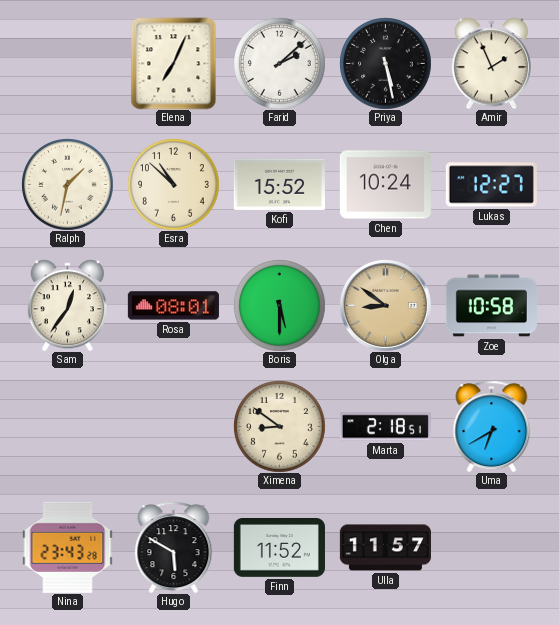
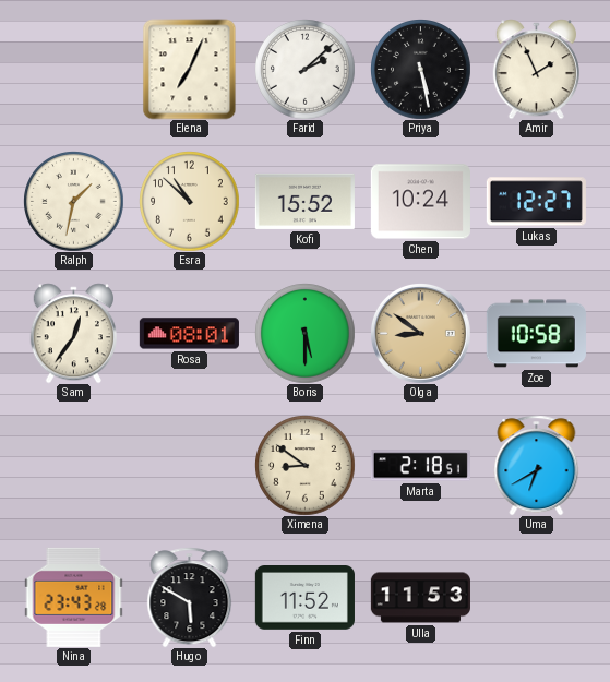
Ulla: 11:57 -> 11:53
